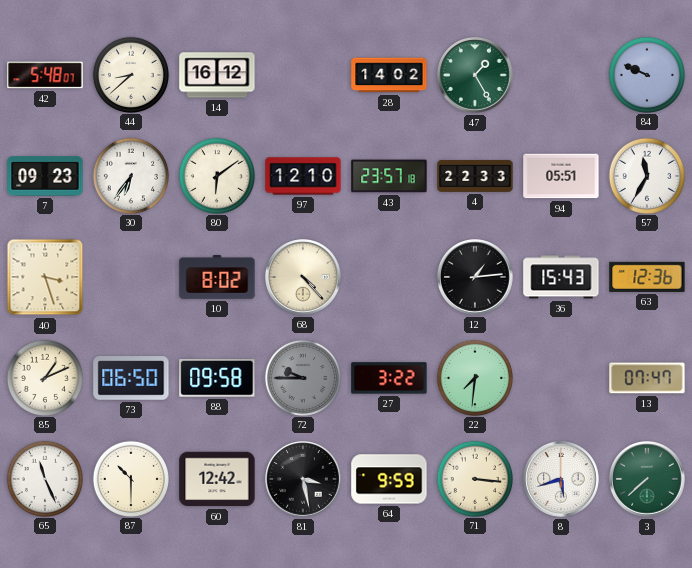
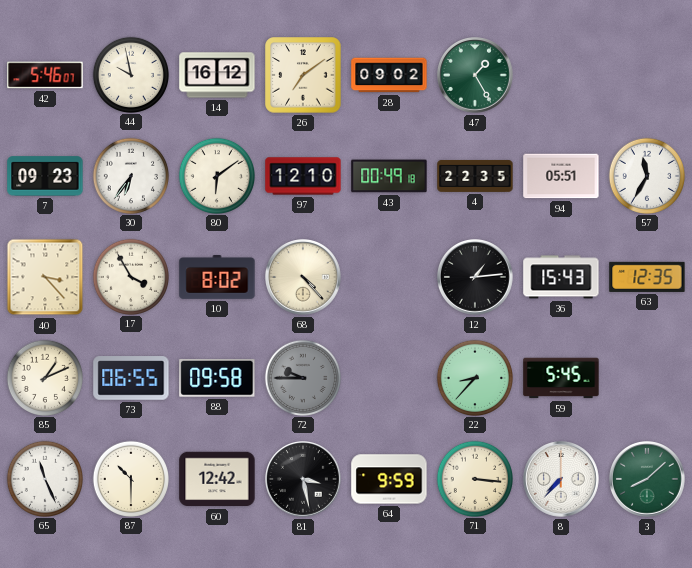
42: 5:48 -> 5:46
44: 8:38 -> 9:58
26: none -> 7:09
28: 14:02 -> 09:02
84: 9:49 -> none
43: 23:57 -> 00:49
4: 22:33 -> 22:35
40: 3:27 -> 3:23
17: none -> 3:55
63: 12:36 -> 12:35
73: 06:50 -> 06:55
27: 3:22 -> none
22: 7:31 -> 8:37
59: none -> 5:45
13: 07:47 -> none
8: 5:42 -> 7:37
3: 7:38 -> 8:08
